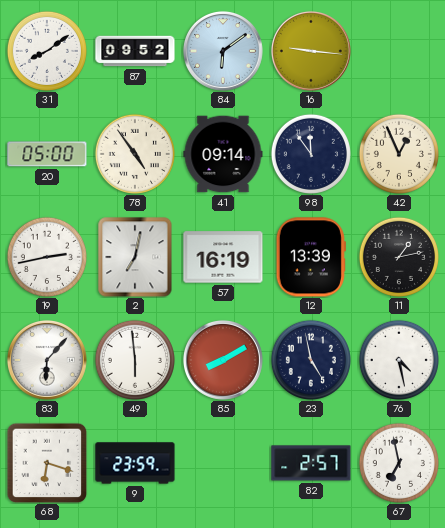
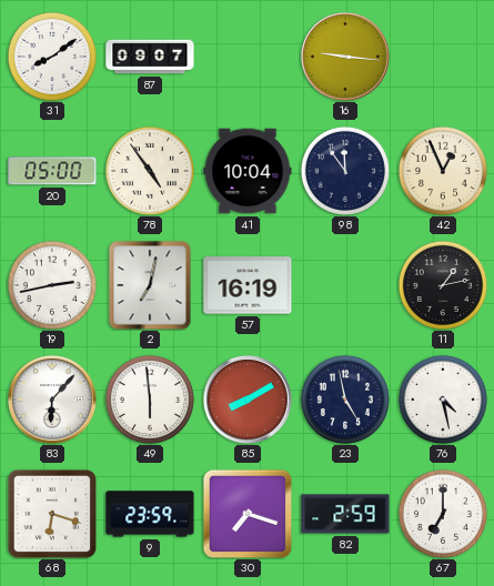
87: 09:52 -> 09:07
84: 6:09 -> none
41: 09:14 -> 10:04
12: 13:39 -> none
30: none -> 7:18
82: 2:57 -> 2:59
67: 6:58 -> 7:00
